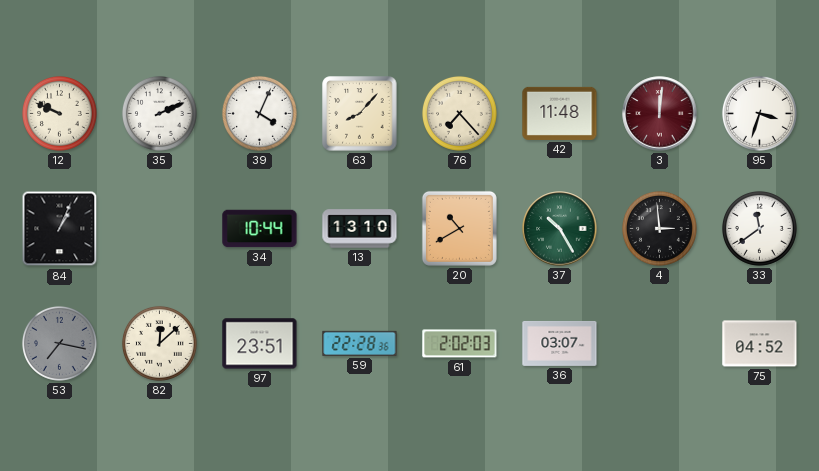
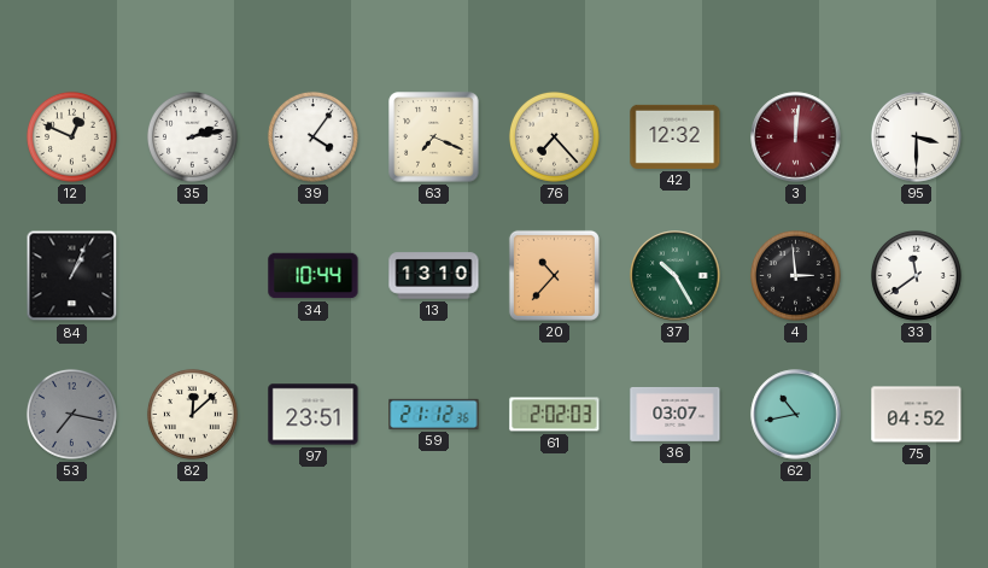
12: 9:49 -> 12:49
35: 2:11 -> 2:13
39: 4:04 -> 4:06
63: 8:07 -> 7:19
42: 11:48 -> 12:32
95: 3:33 -> 3:30
20: 10:40 -> 10:37
59: 22:28 -> 21:12
62: none -> 10:43
